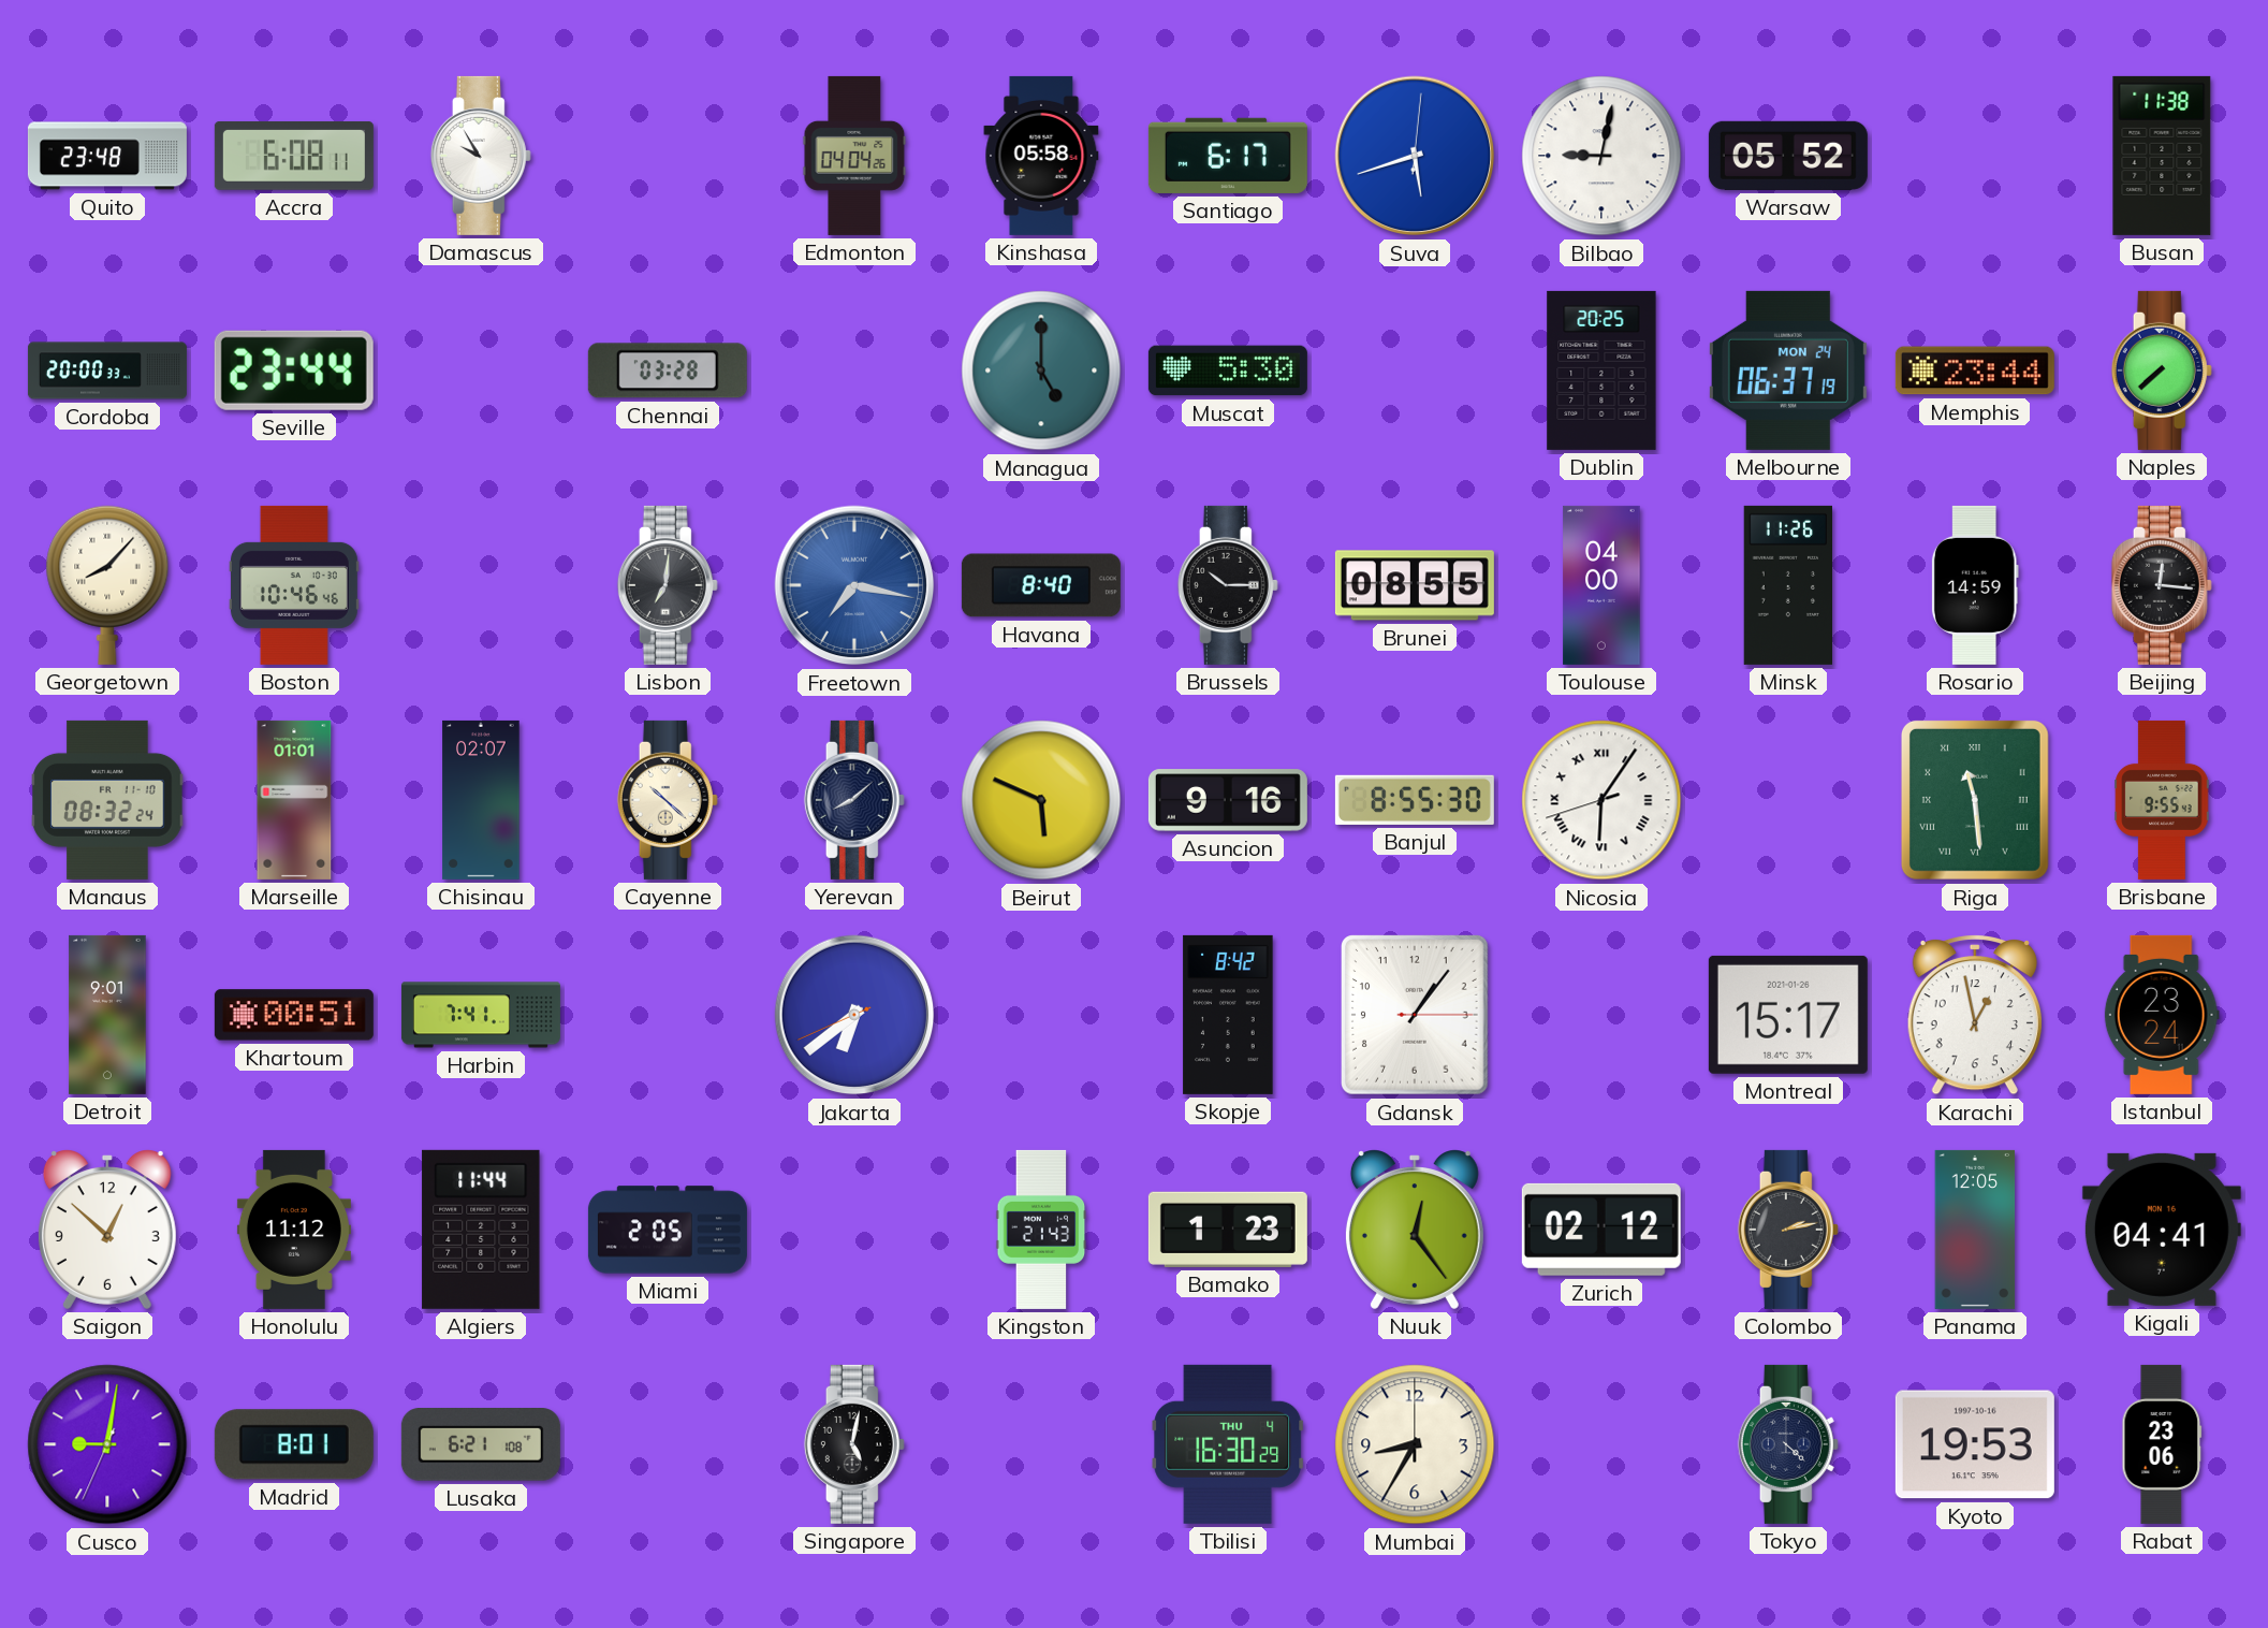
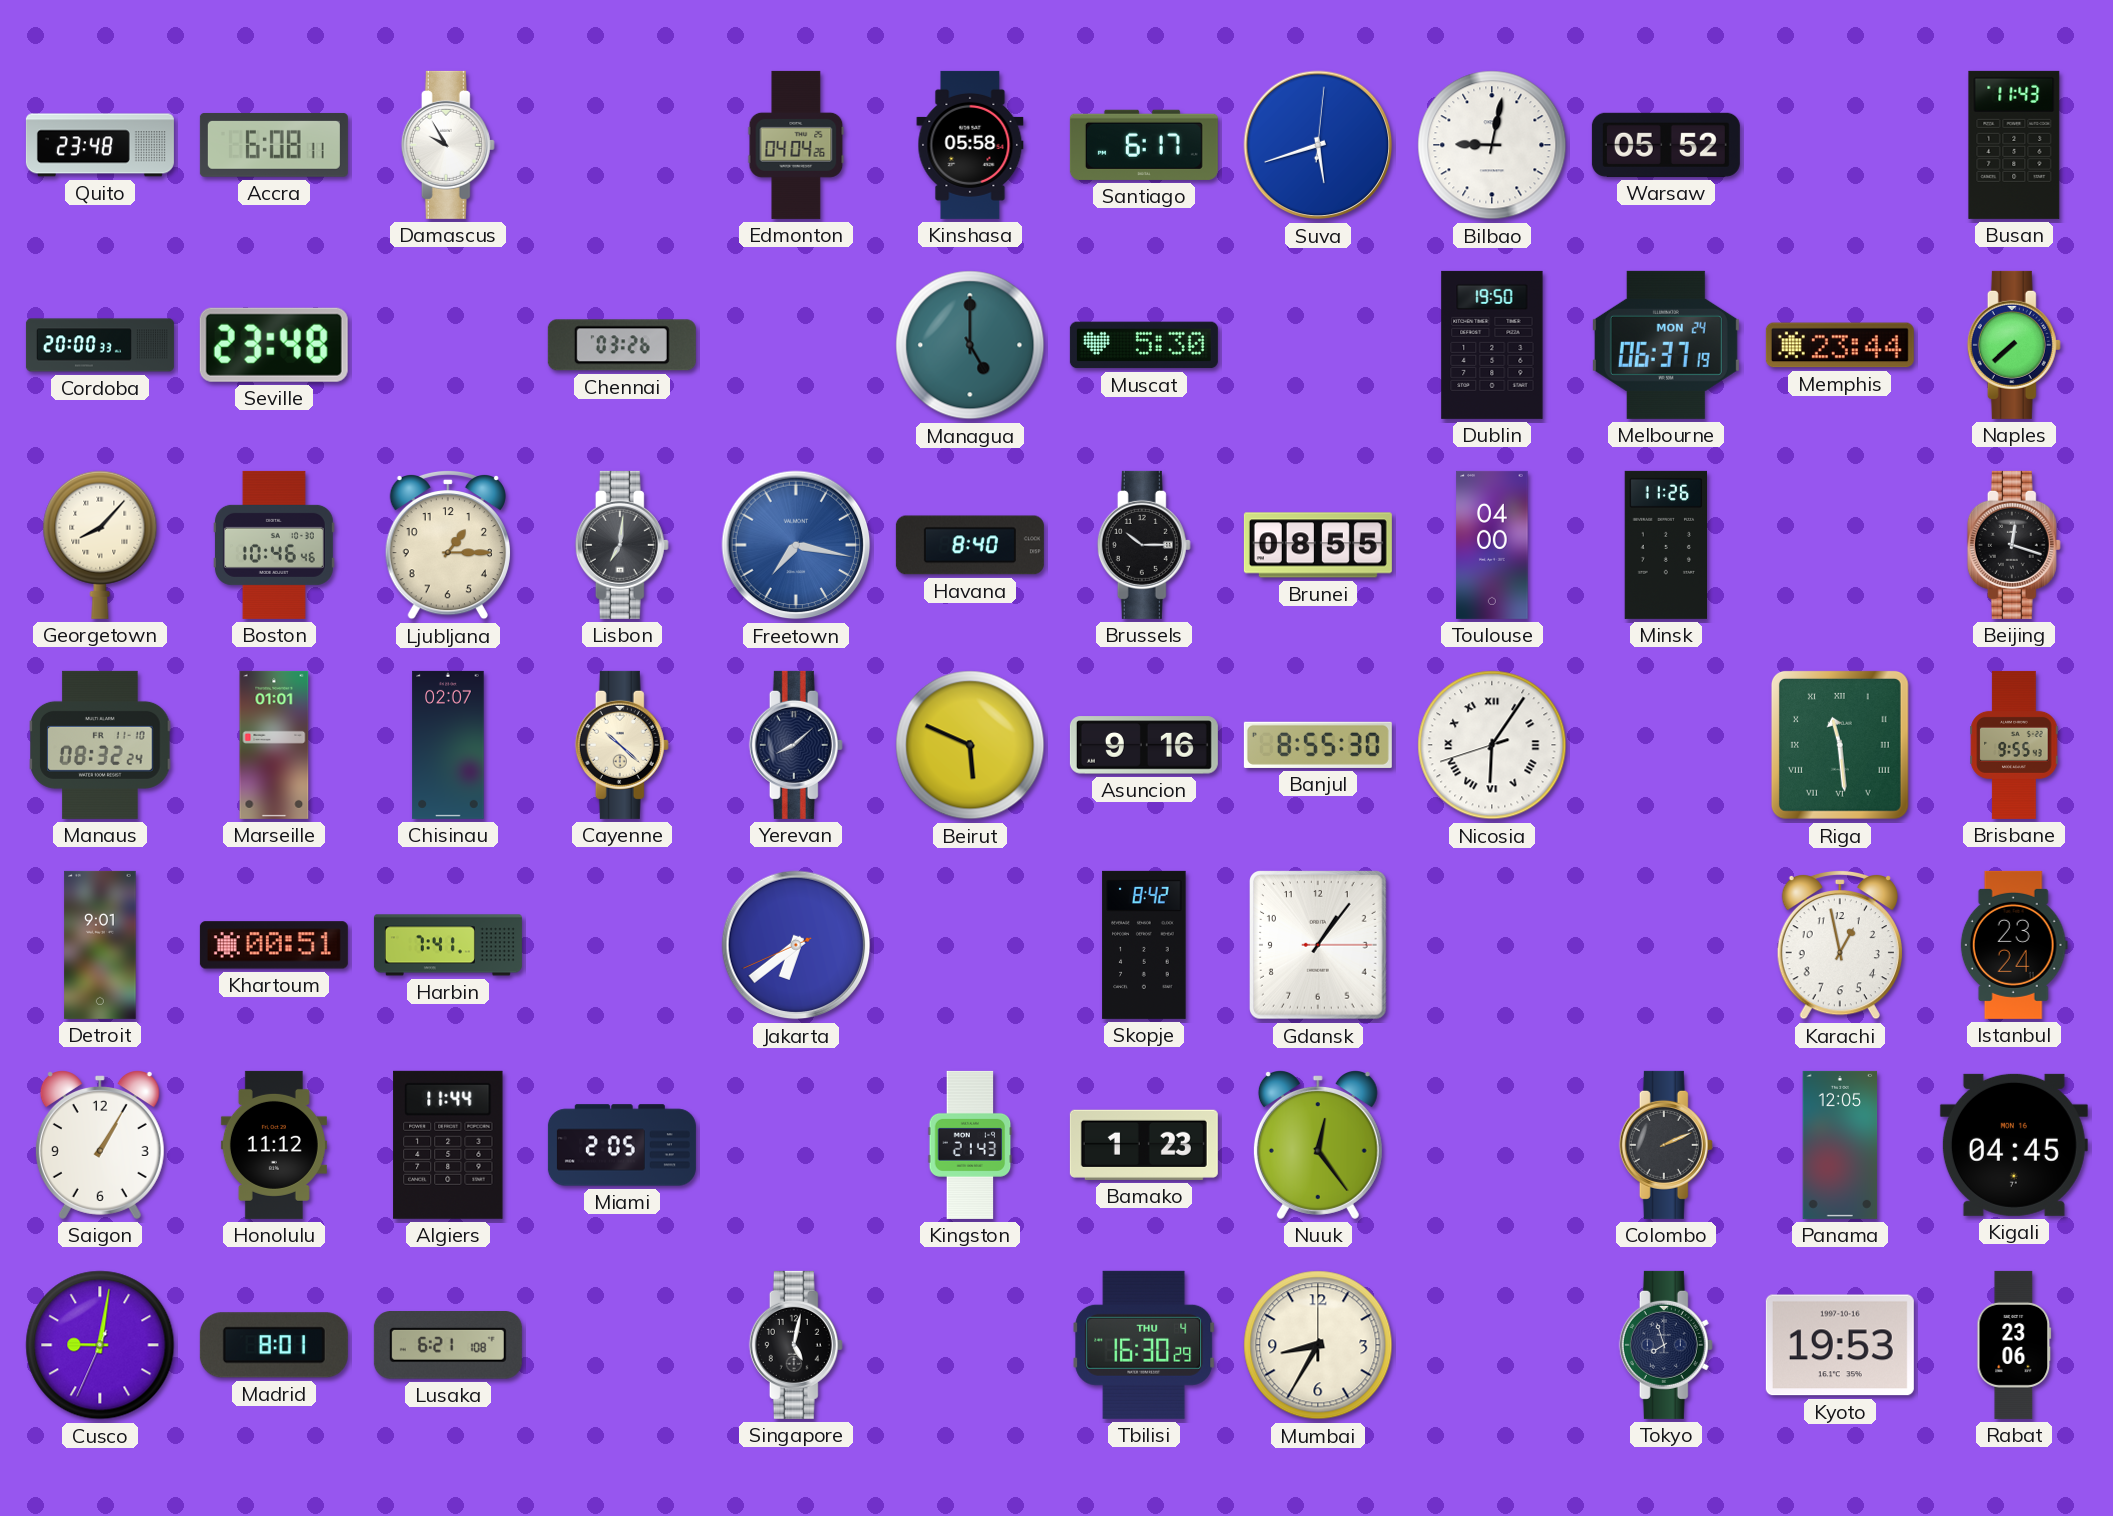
Busan: 11:38 -> 11:43
Seville: 23:44 -> 23:48
Chennai: 03:28 -> 03:26
Dublin: 20:25 -> 19:50
Ljubljana: none -> 1:15
Rosario: 14:59 -> none
Beijing: 12:16 -> 12:18
Montreal: 15:17 -> none
Saigon: 12:52 -> 1:05
Zurich: 02:12 -> none
Colombo: 2:13 -> 2:11
Kigali: 04:41 -> 04:45
Tokyo: 4:22 -> 7:57
